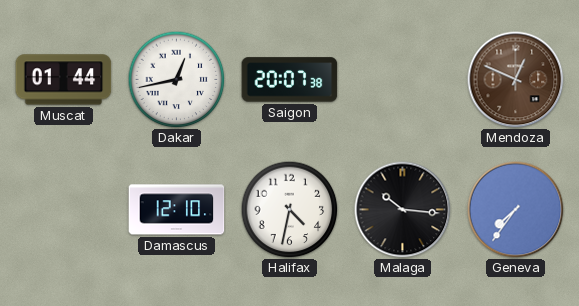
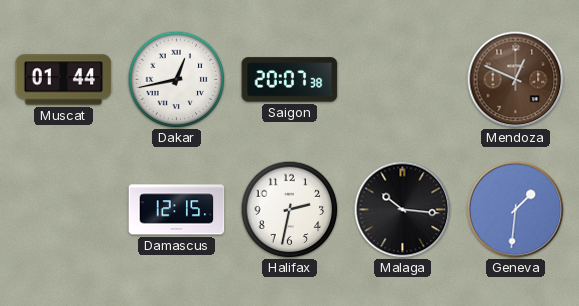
Damascus: 12:10 -> 12:15
Halifax: 4:32 -> 2:32
Geneva: 7:36 -> 1:31
